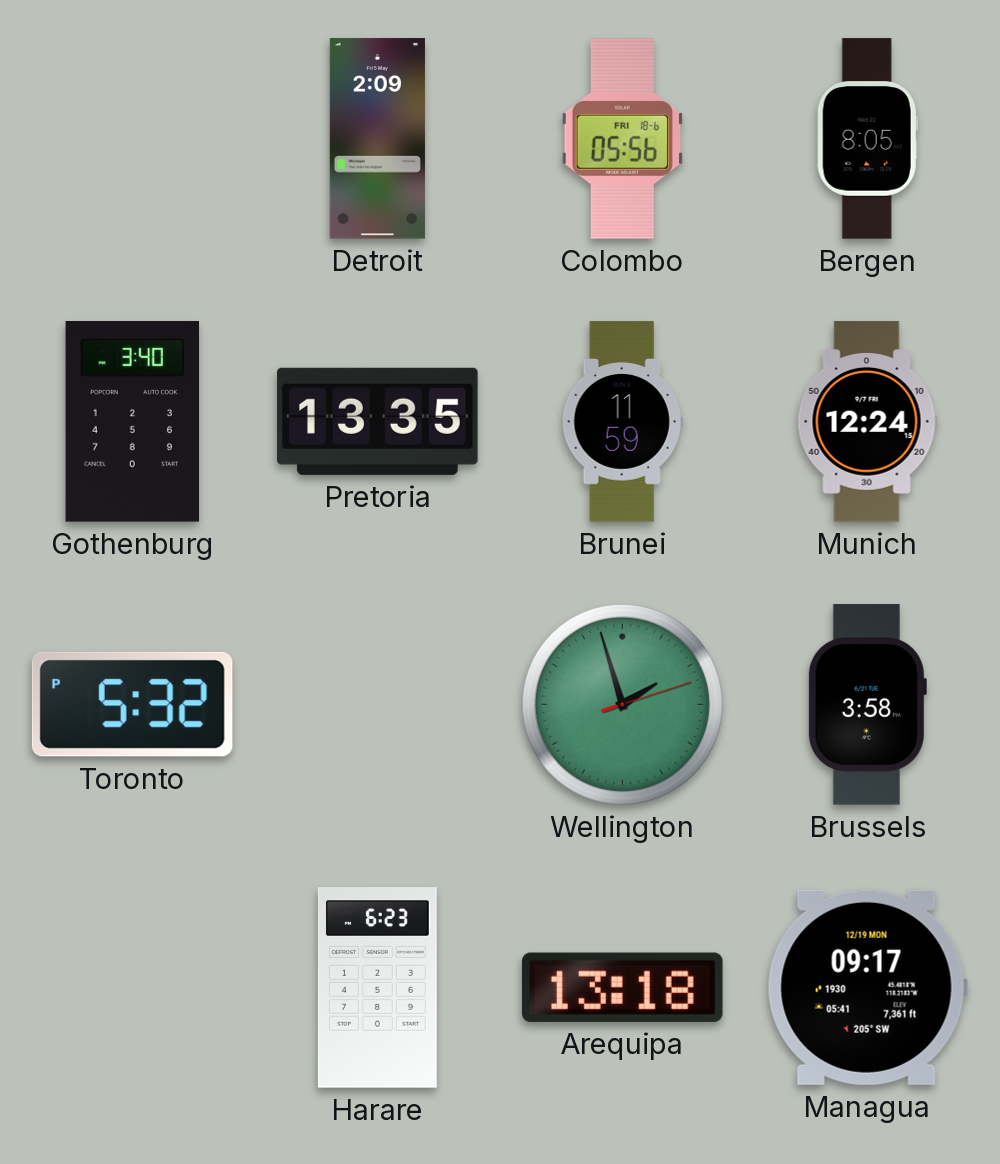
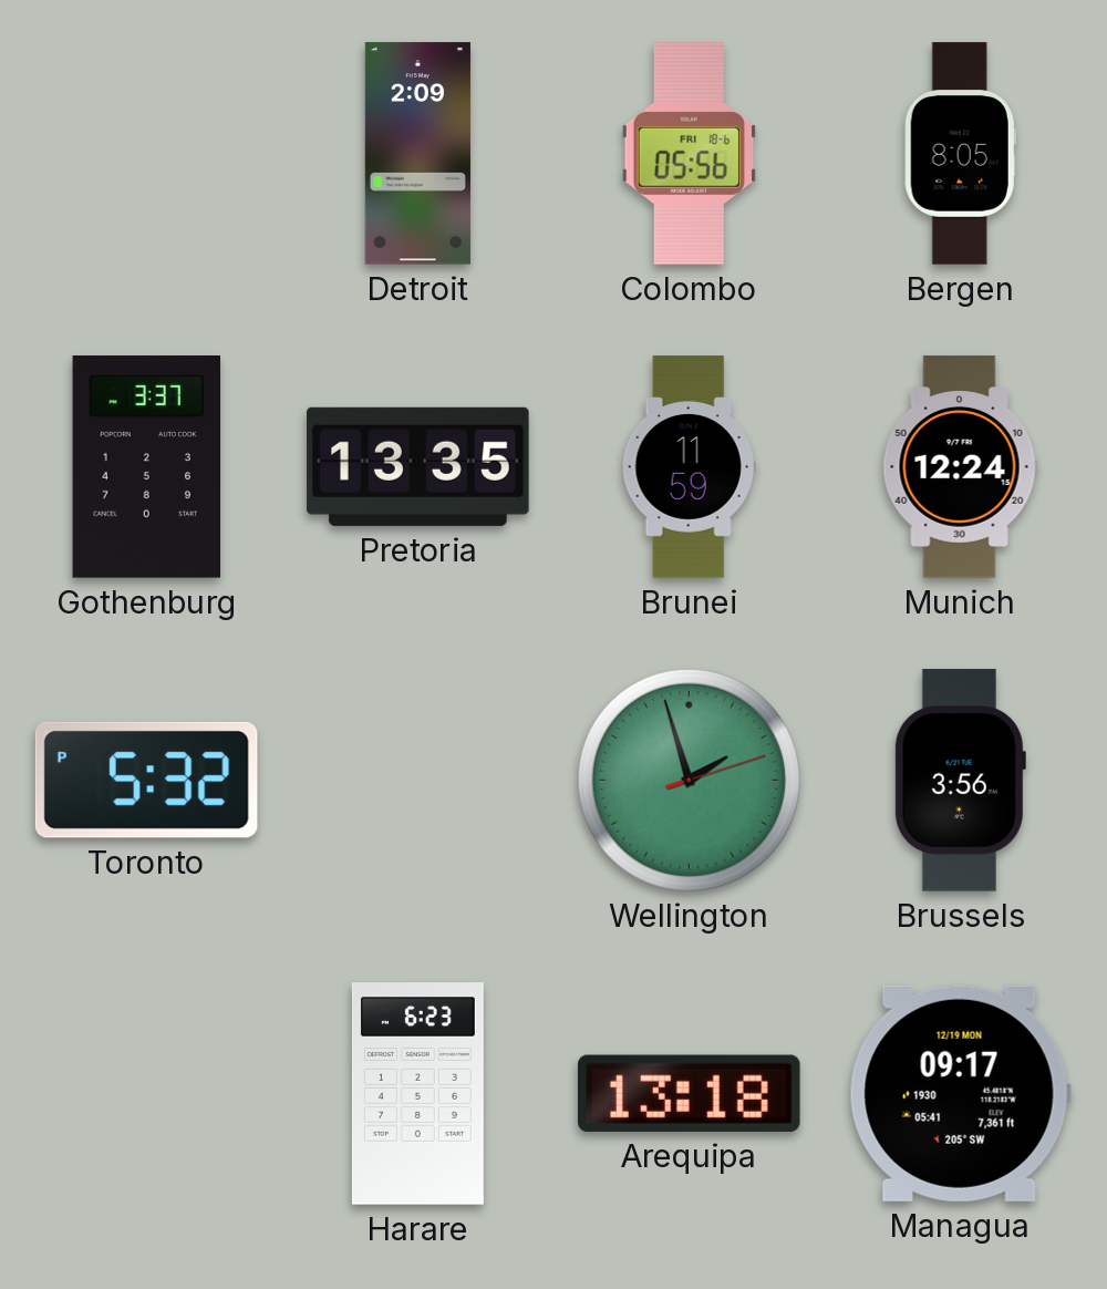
Gothenburg: 3:40 -> 3:37
Brussels: 3:58 -> 3:56
